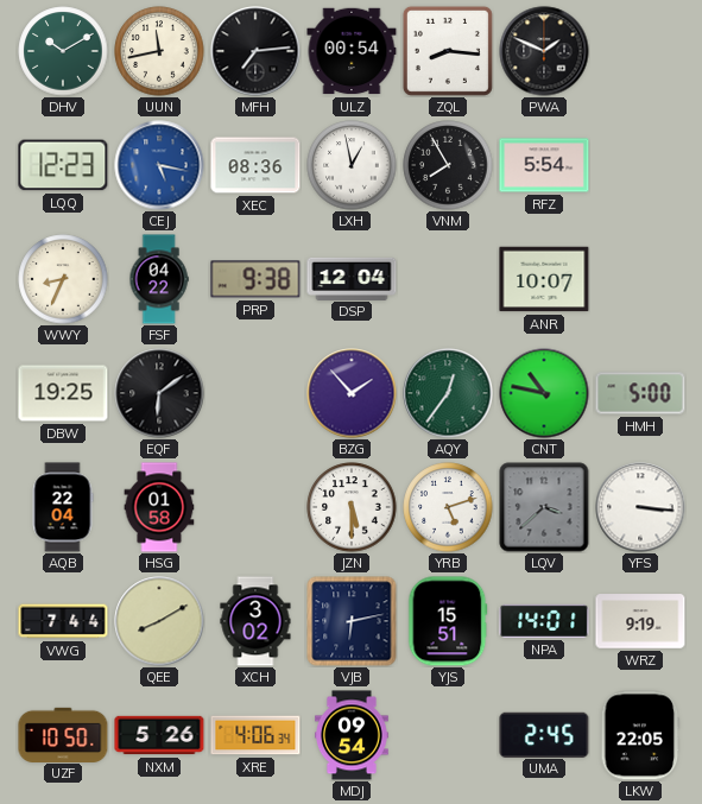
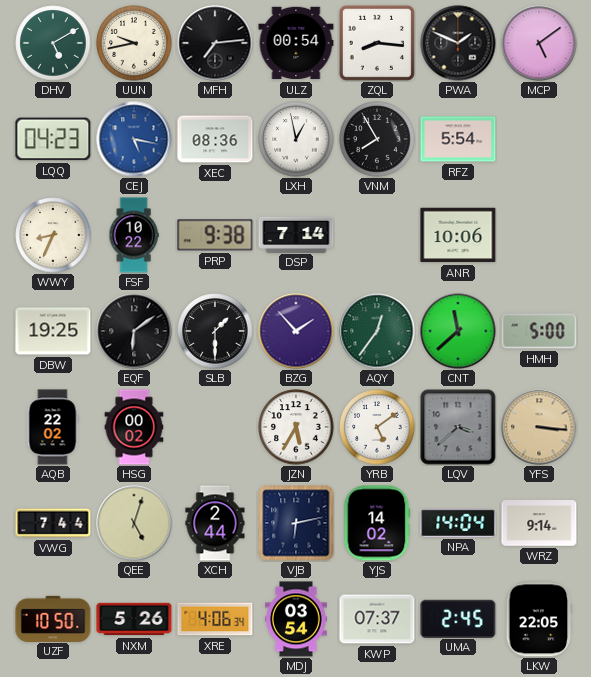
DHV: 10:10 -> 5:10
UUN: 11:43 -> 9:43
MCP: none -> 5:09
LQQ: 12:23 -> 04:23
FSF: 04:22 -> 10:22
DSP: 12:04 -> 7:14
ANR: 10:07 -> 10:06
SLB: none -> 1:30
CNT: 10:47 -> 11:38
AQB: 22:04 -> 22:02
HSG: 01:58 -> 00:02
JZN: 5:30 -> 5:35
YRB: 5:12 -> 5:09
YFS dial: white -> champagne
QEE: 8:10 -> 5:03
XCH: 3:02 -> 2:44
YJS: 15:51 -> 14:02
NPA: 14:01 -> 14:04
WRZ: 9:19 -> 9:14
MDJ: 09:54 -> 03:54
KWP: none -> 07:37
